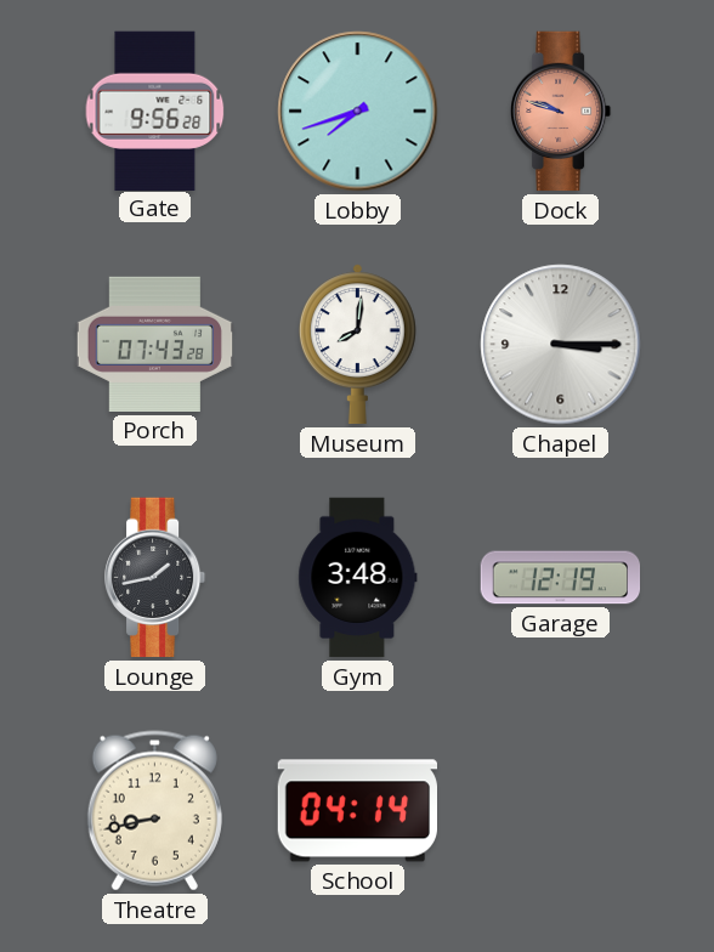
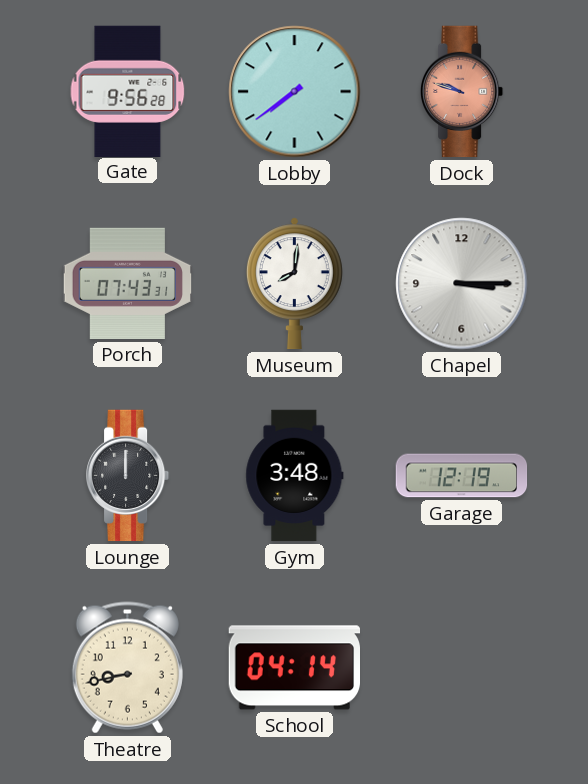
Lobby: 7:42 -> 7:39
Porch: 07:43:28 -> 07:43:31
Lounge: 1:43 -> 12:00
